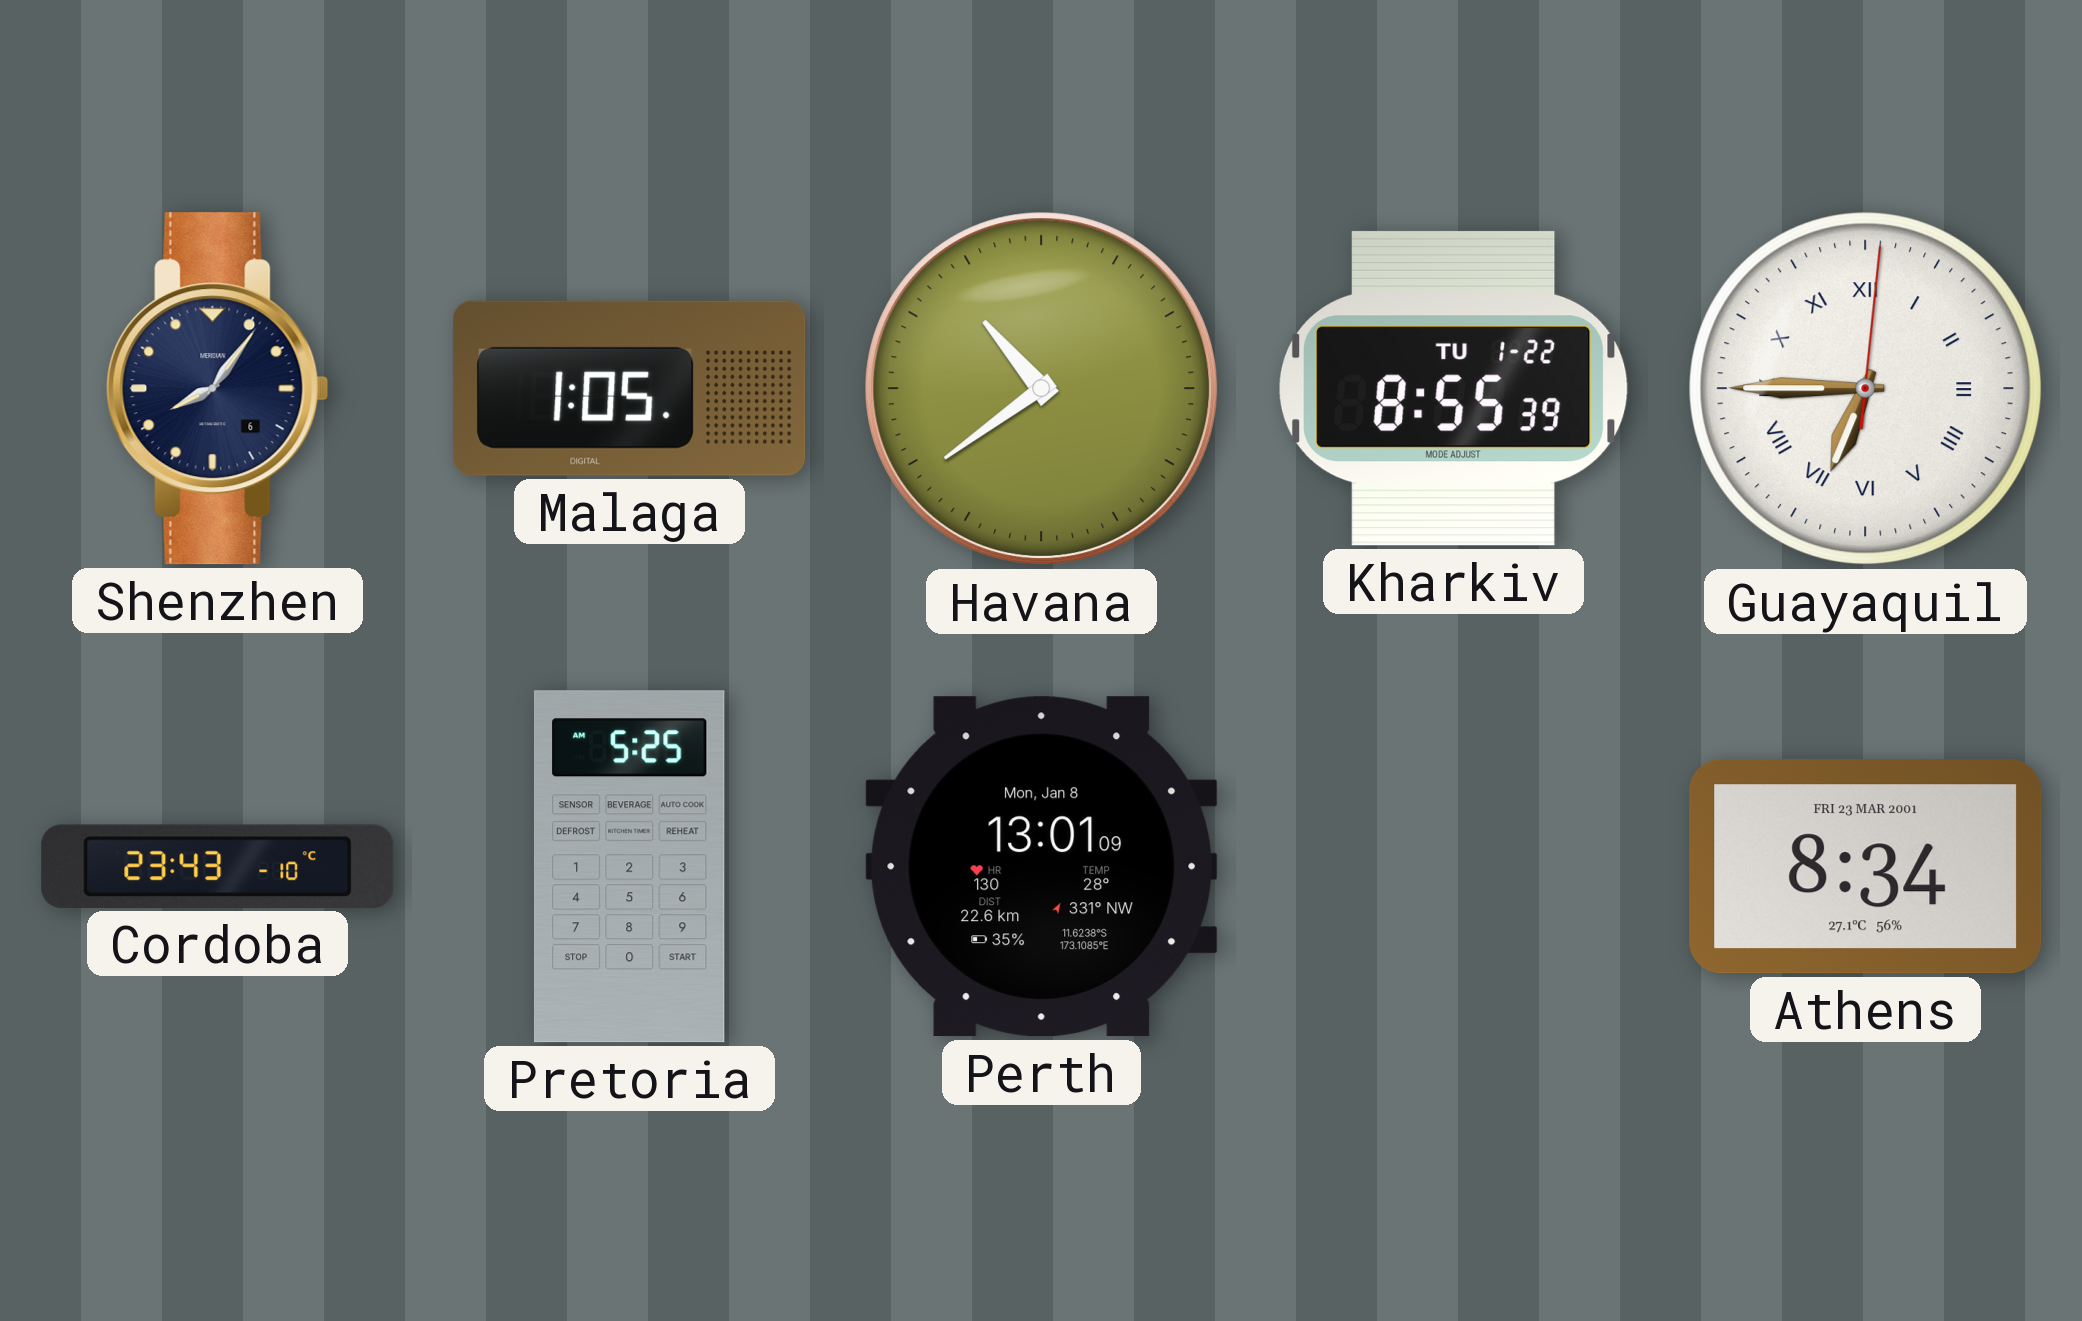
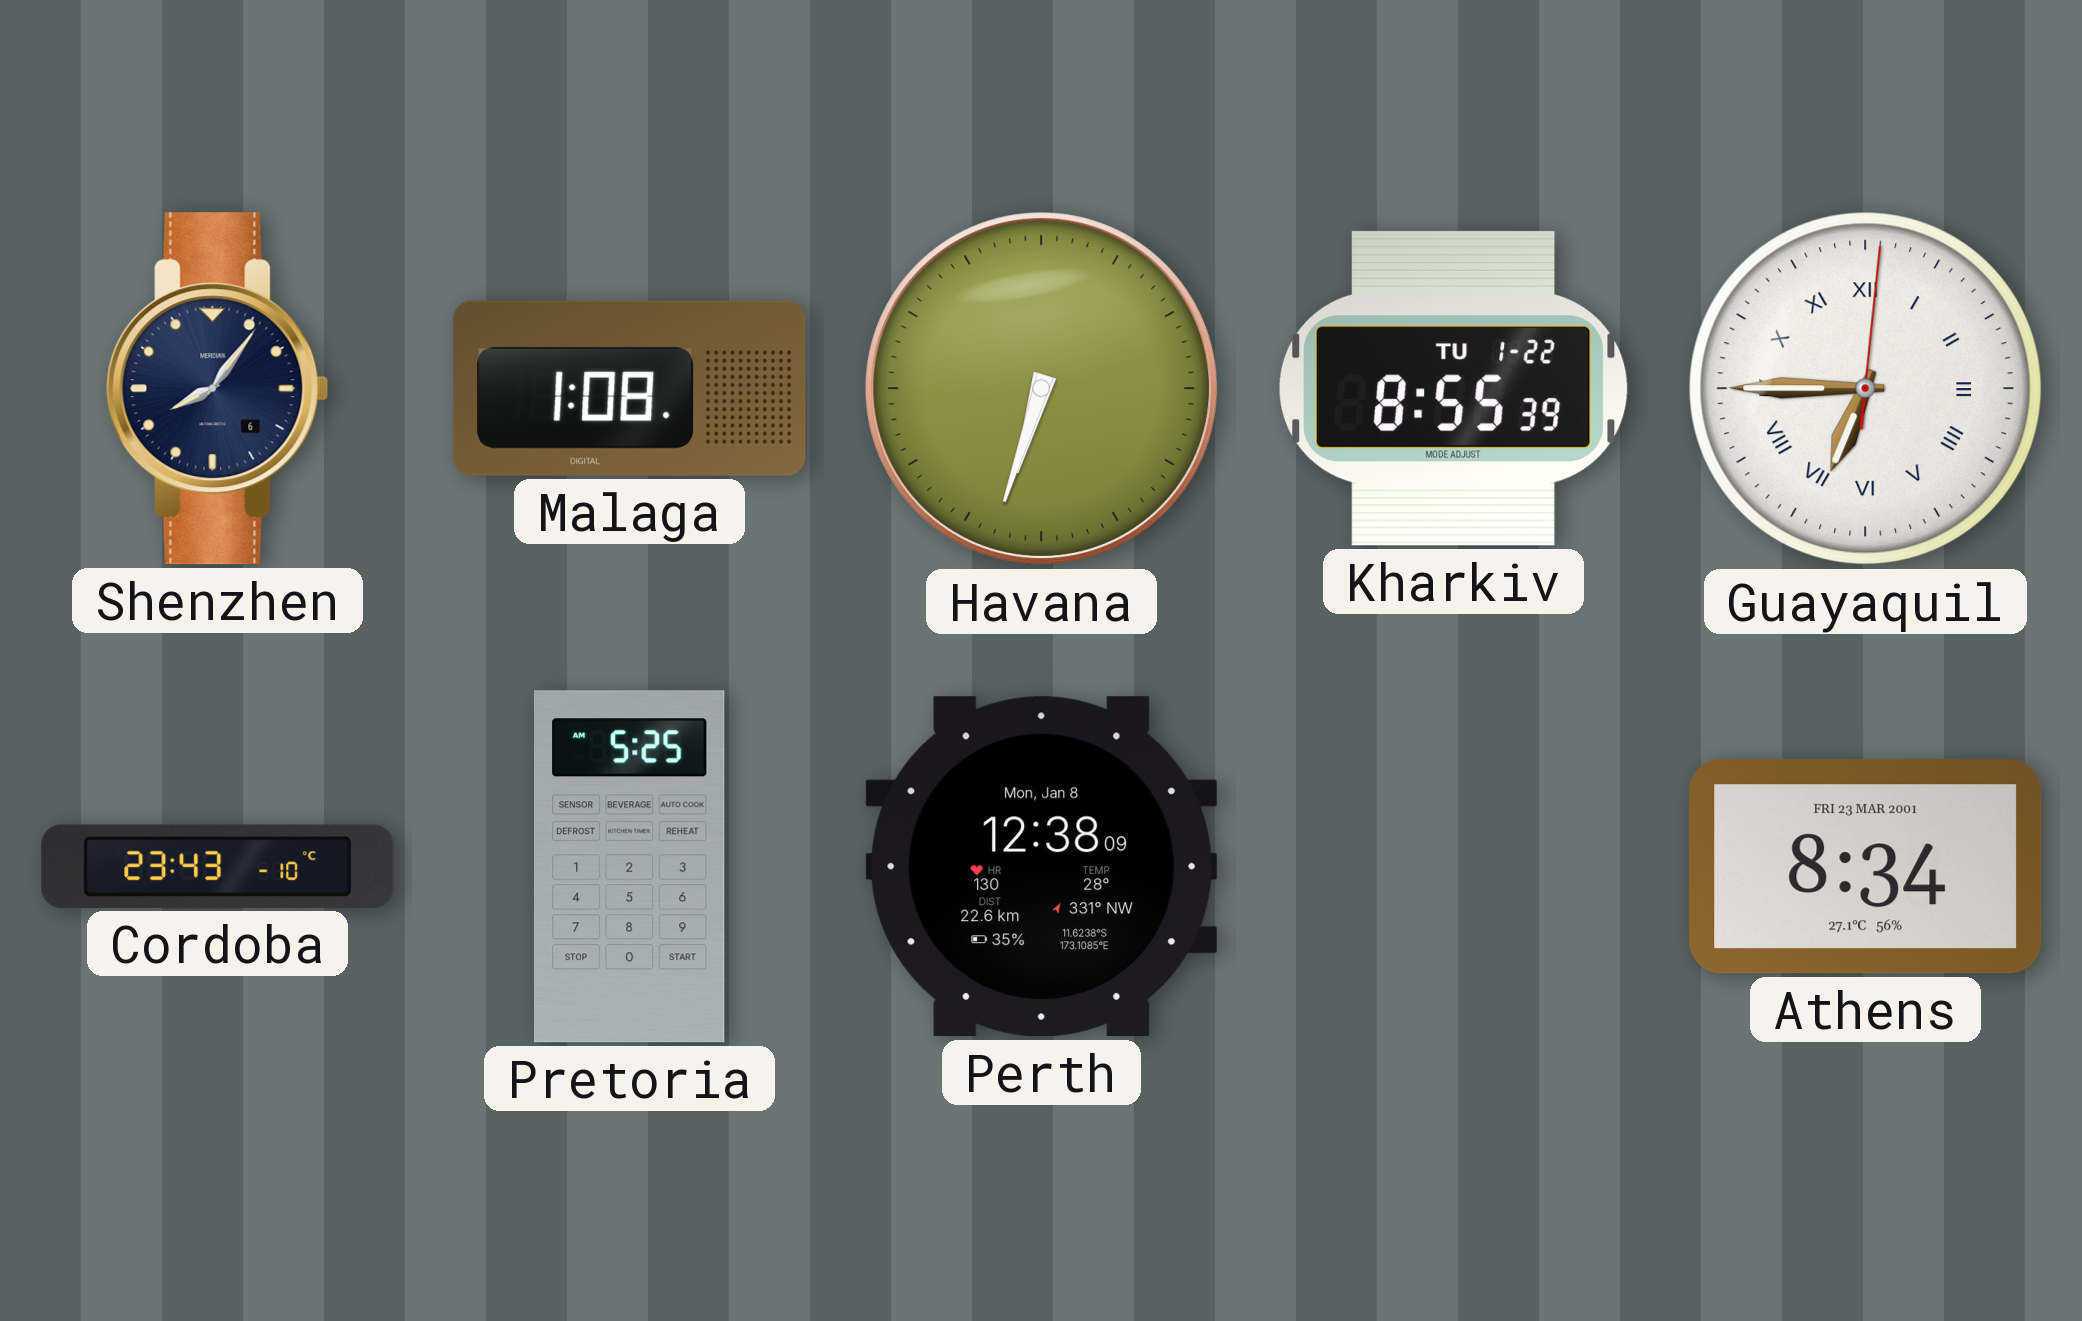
Malaga: 1:05 -> 1:08
Havana: 10:39 -> 6:33
Perth: 13:01 -> 12:38
